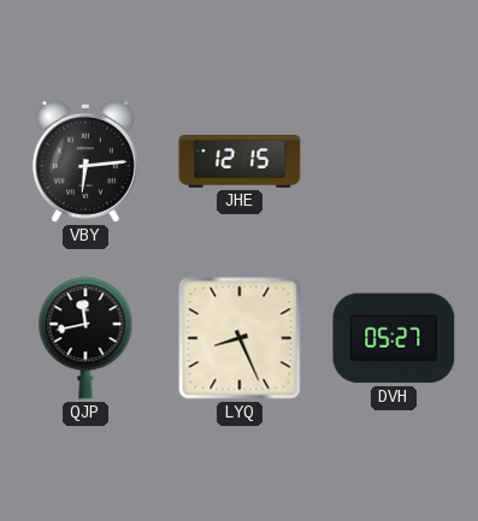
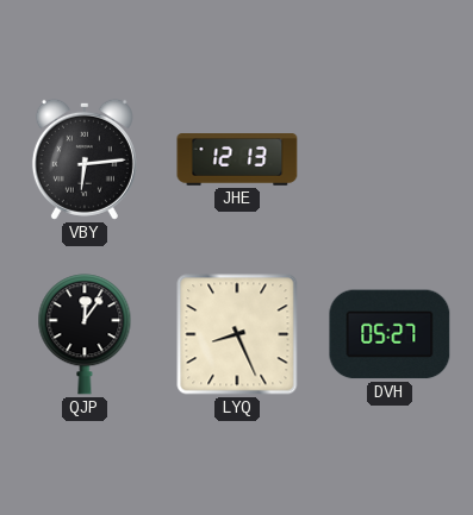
JHE: 12:15 -> 12:13
QJP: 11:43 -> 12:06
